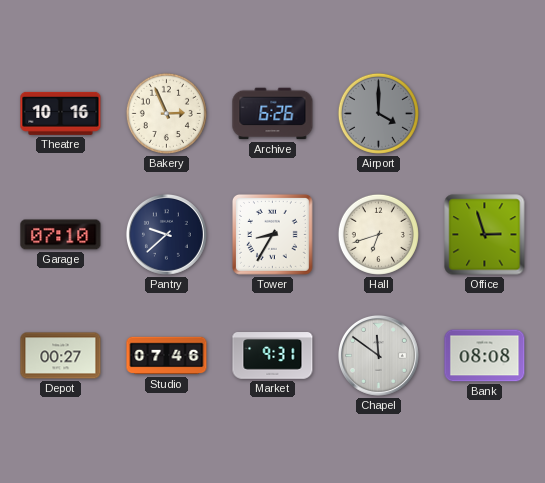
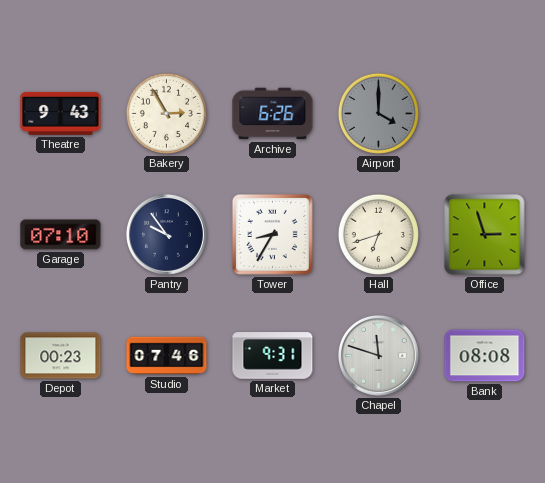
Theatre: 10:16 -> 9:43
Bakery: 2:56 -> 2:55
Pantry: 9:38 -> 9:54
Depot: 00:27 -> 00:23
Chapel: 11:51 -> 11:48
